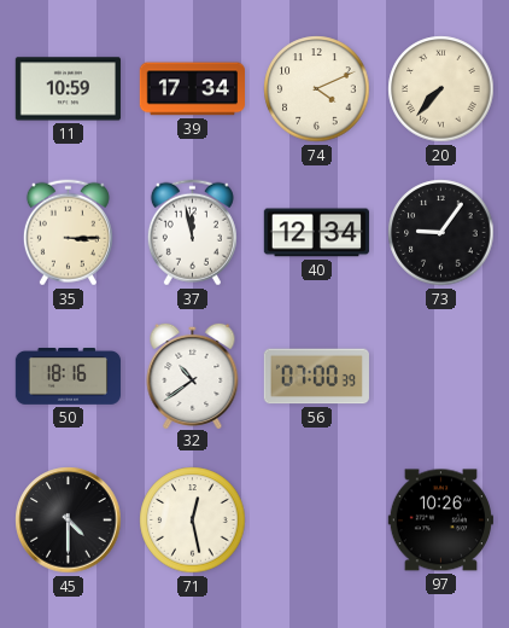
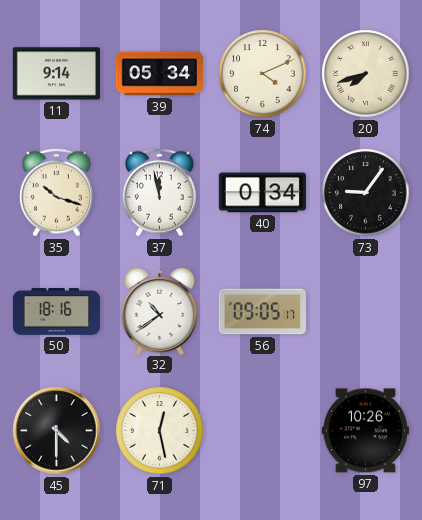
11: 10:59 -> 9:14
39: 17:34 -> 05:34
20: 7:37 -> 7:42
35: 3:15 -> 10:18
40: 12:34 -> 0:34
56: 07:00 -> 09:05
